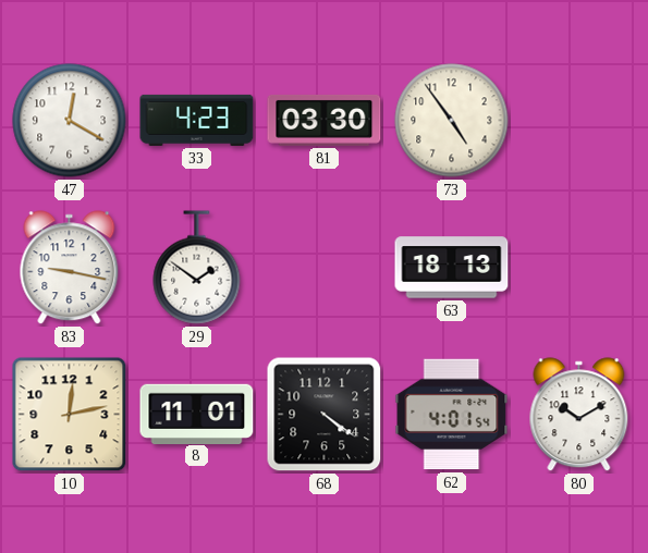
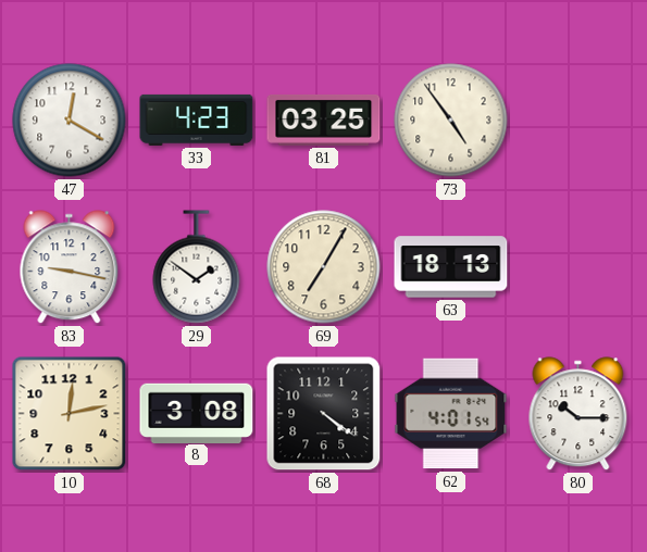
81: 03:30 -> 03:25
69: none -> 7:05
8: 11:01 -> 3:08
80: 10:10 -> 10:15
